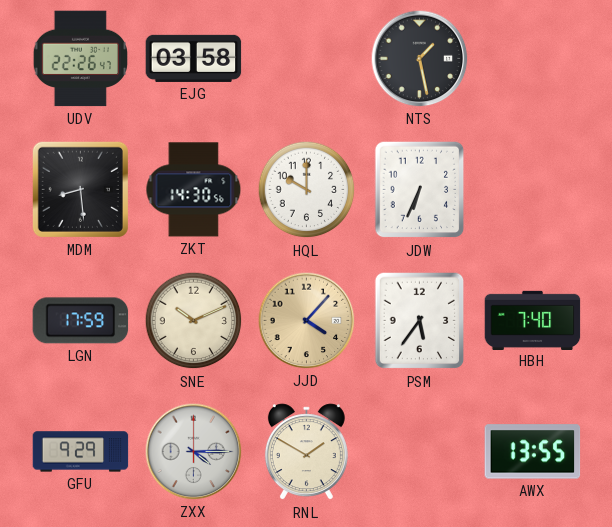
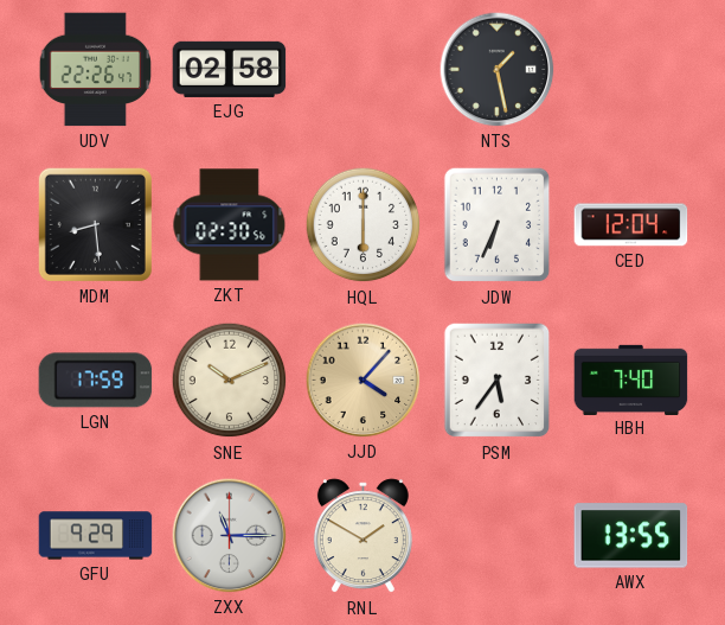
EJG: 03:58 -> 02:58
ZKT: 14:30 -> 02:30
HQL: 10:00 -> 6:00
CED: none -> 12:04
ZXX: 4:15 -> 11:15
